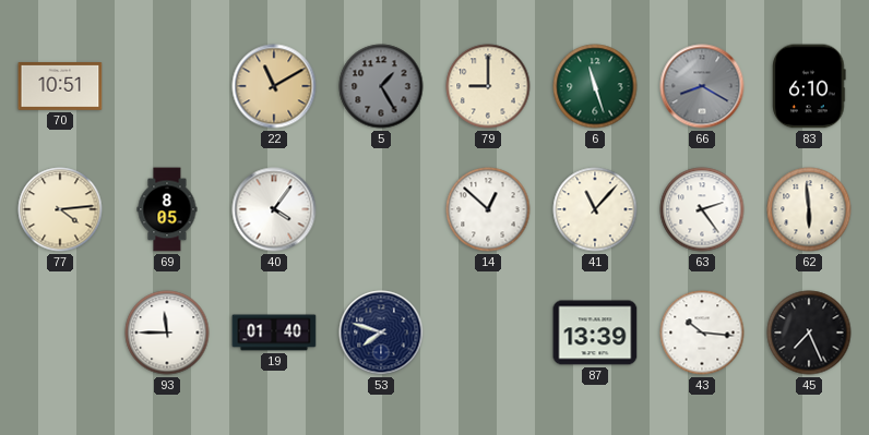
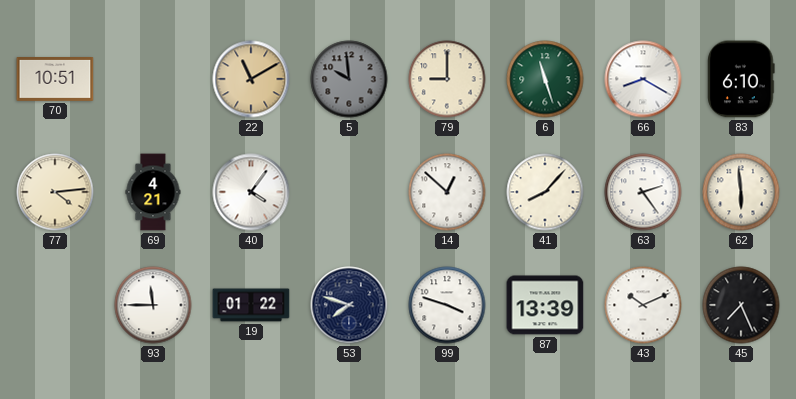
5: 1:25 -> 9:59
66 dial: grey -> white
69: 8:05 -> 4:21
41: 11:07 -> 8:07
19: 01:40 -> 01:22
99: none -> 3:48
43: 10:16 -> 10:11
